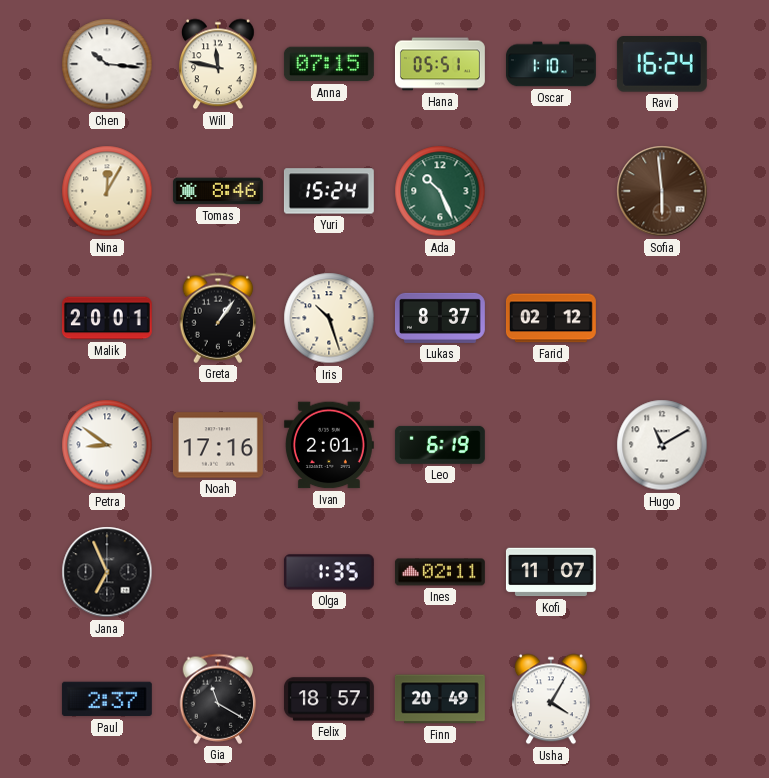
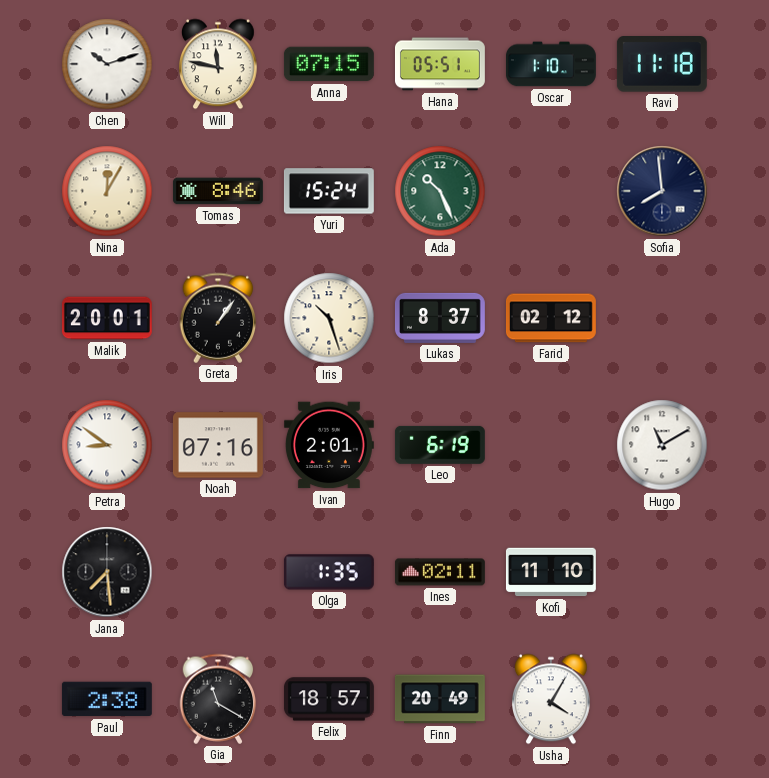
Chen: 10:16 -> 10:12
Ravi: 16:24 -> 11:18
Sofia: 5:59 -> 7:59
Sofia dial: brown -> navy
Noah: 17:16 -> 07:16
Jana: 6:56 -> 7:29
Kofi: 11:07 -> 11:10
Paul: 2:37 -> 2:38
